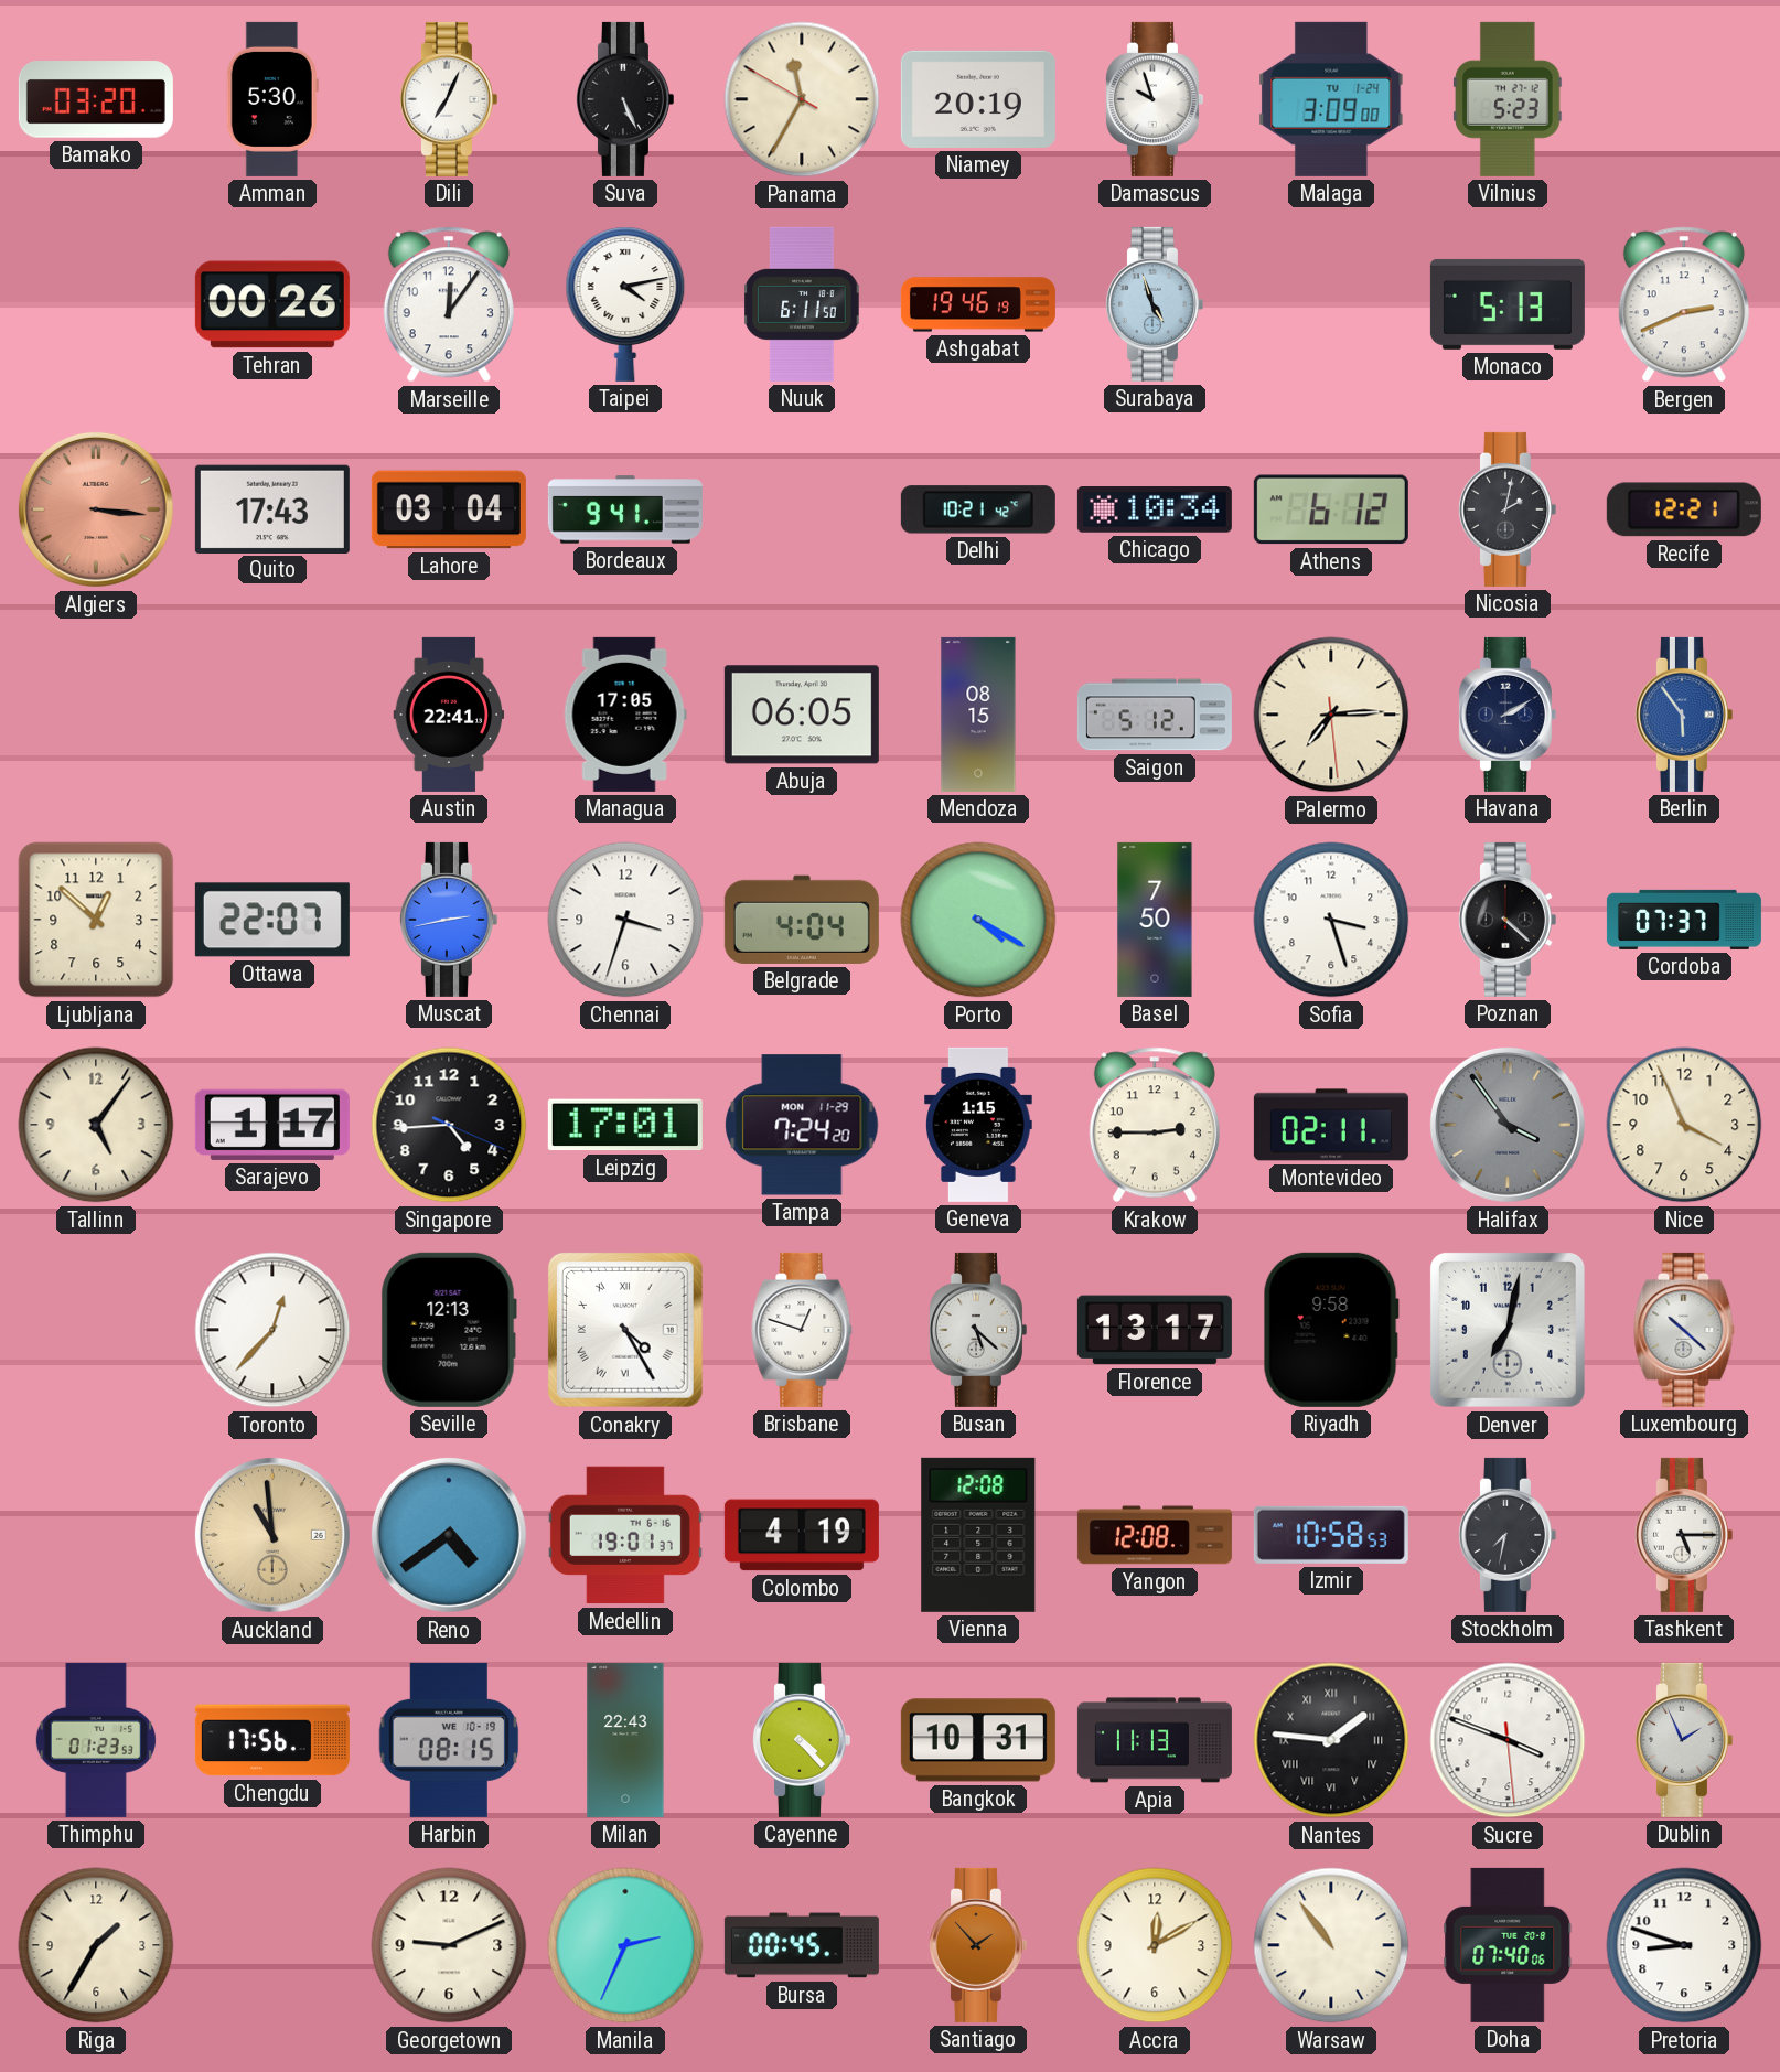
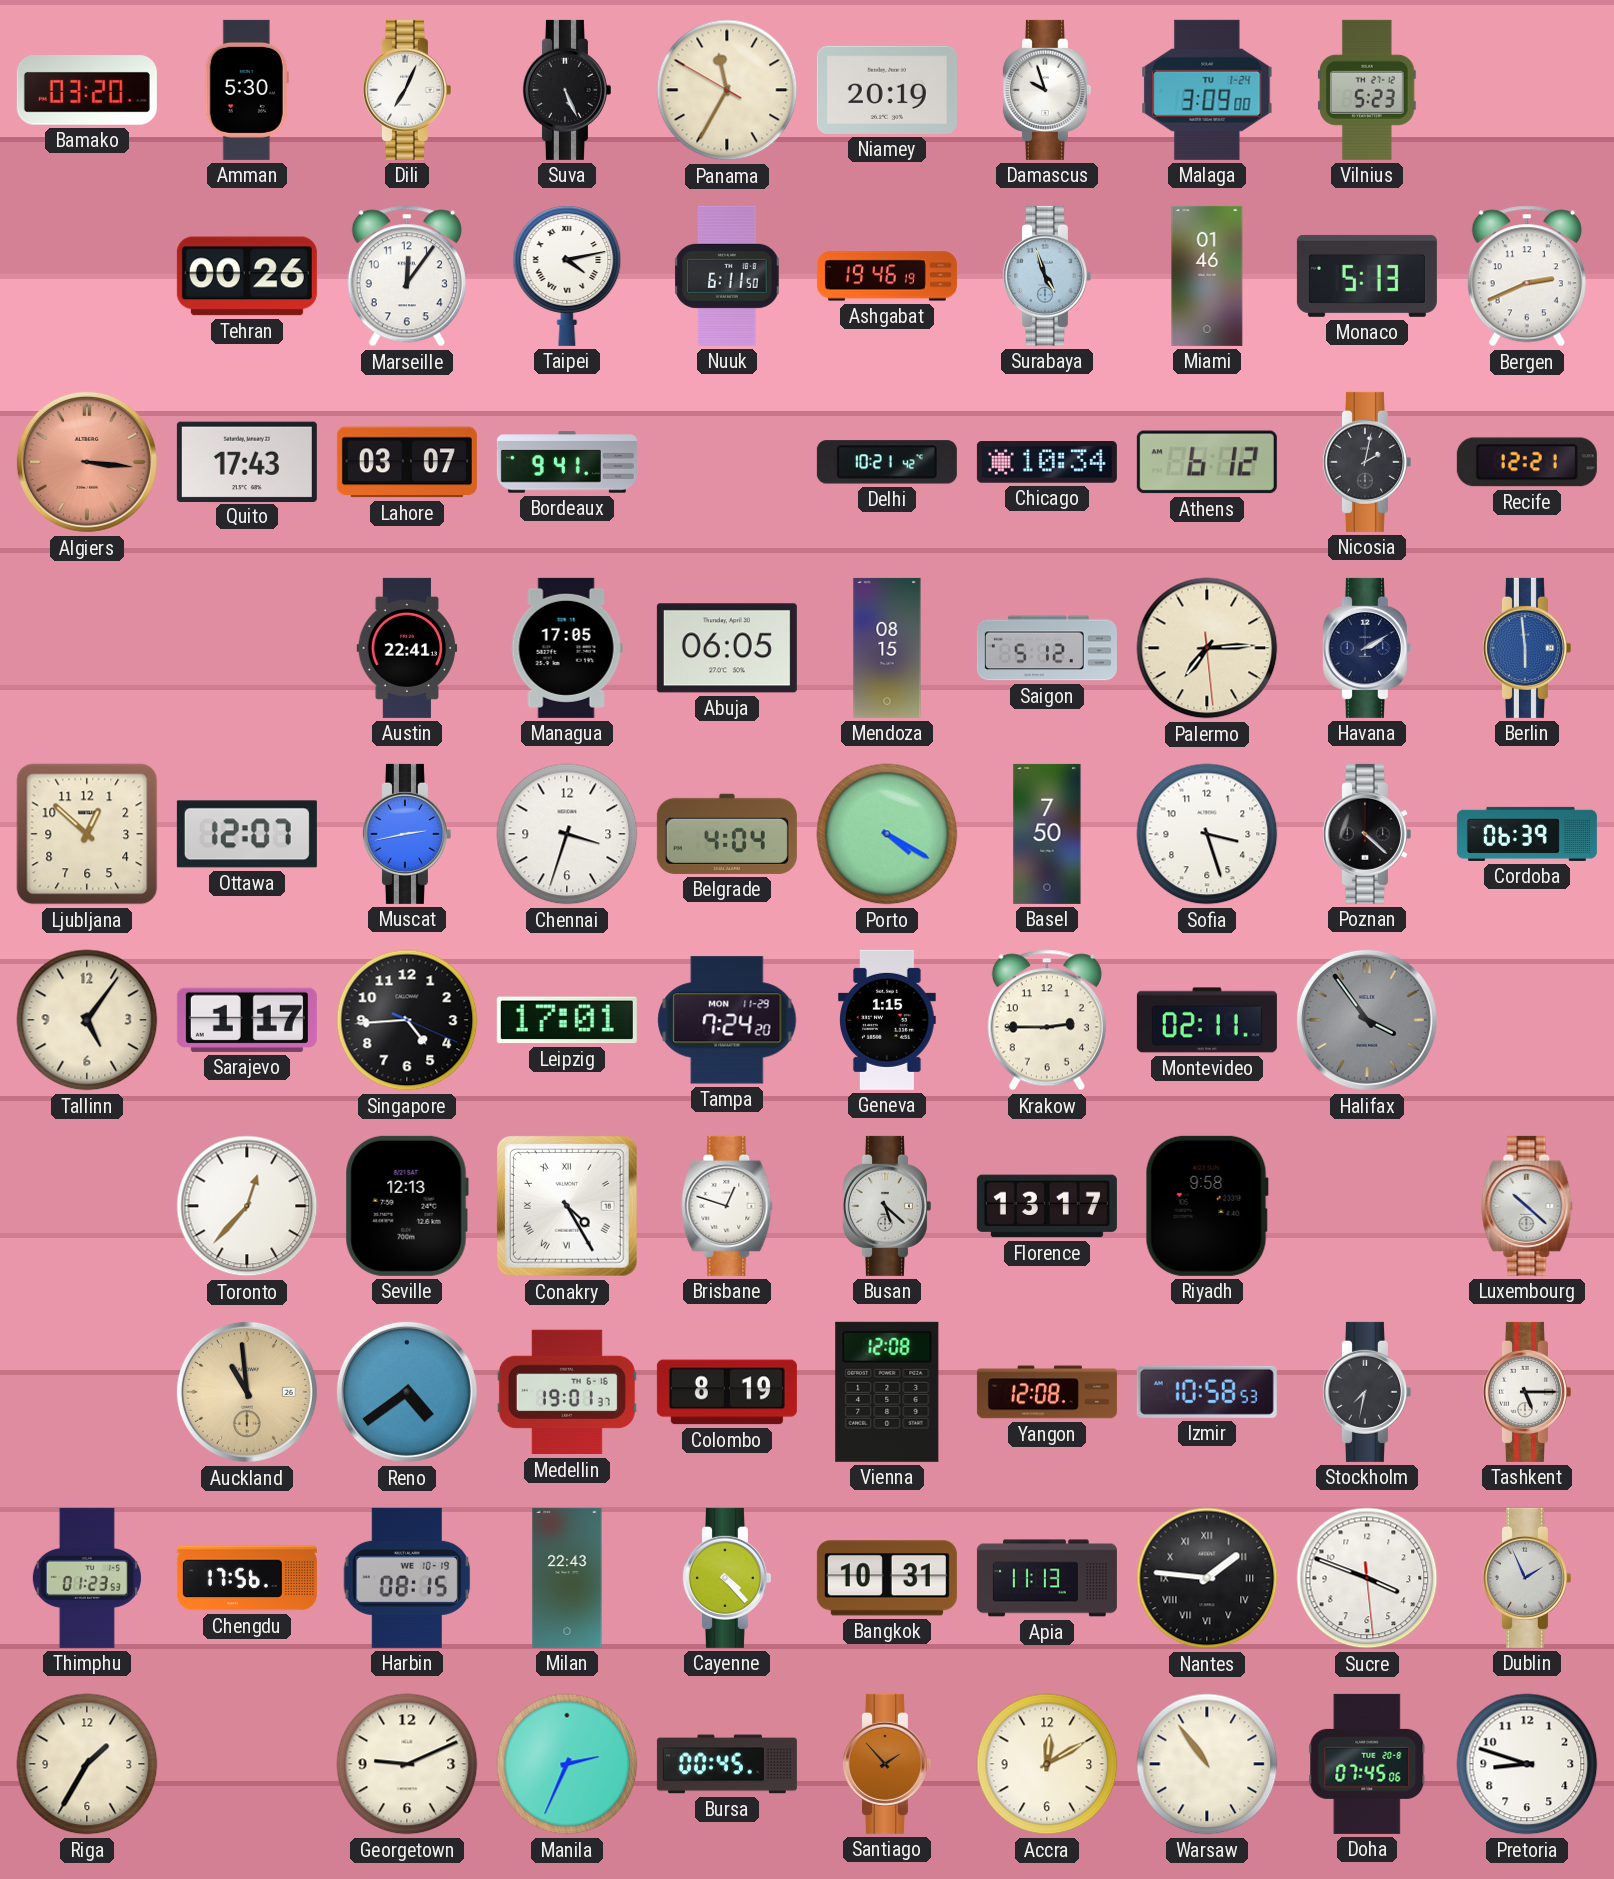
Miami: none -> 01:46
Lahore: 03:04 -> 03:07
Berlin: 5:54 -> 5:59
Ottawa: 22:07 -> 12:07
Cordoba: 07:37 -> 06:39
Nice: 3:56 -> none
Denver: 7:02 -> none
Colombo: 4:19 -> 8:19
Doha: 07:40 -> 07:45
